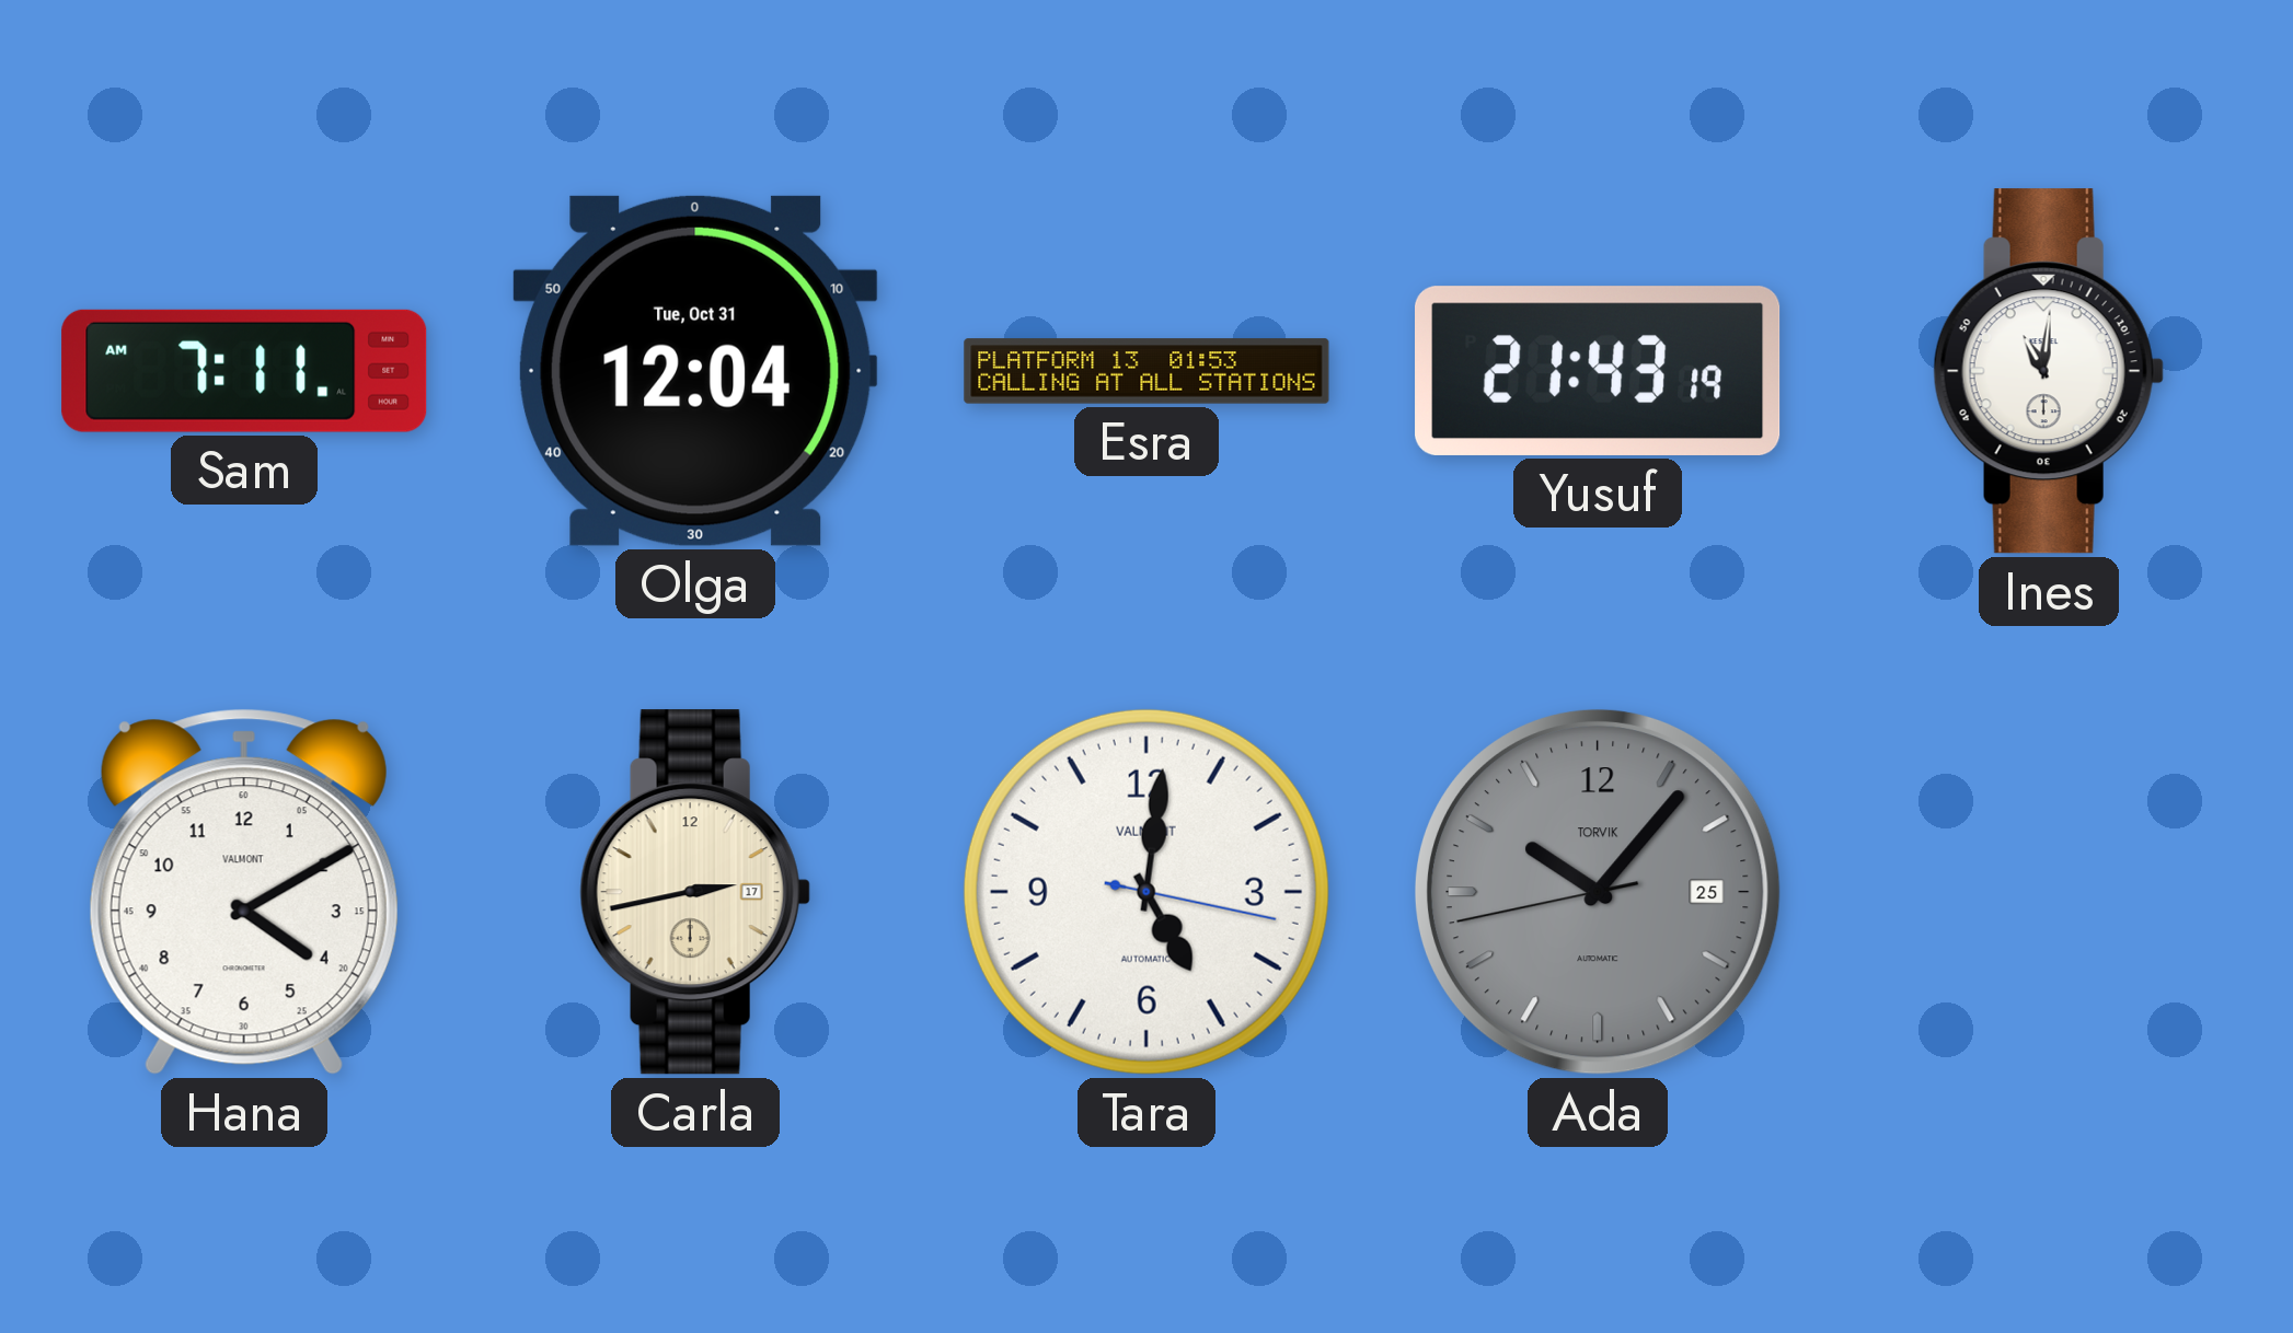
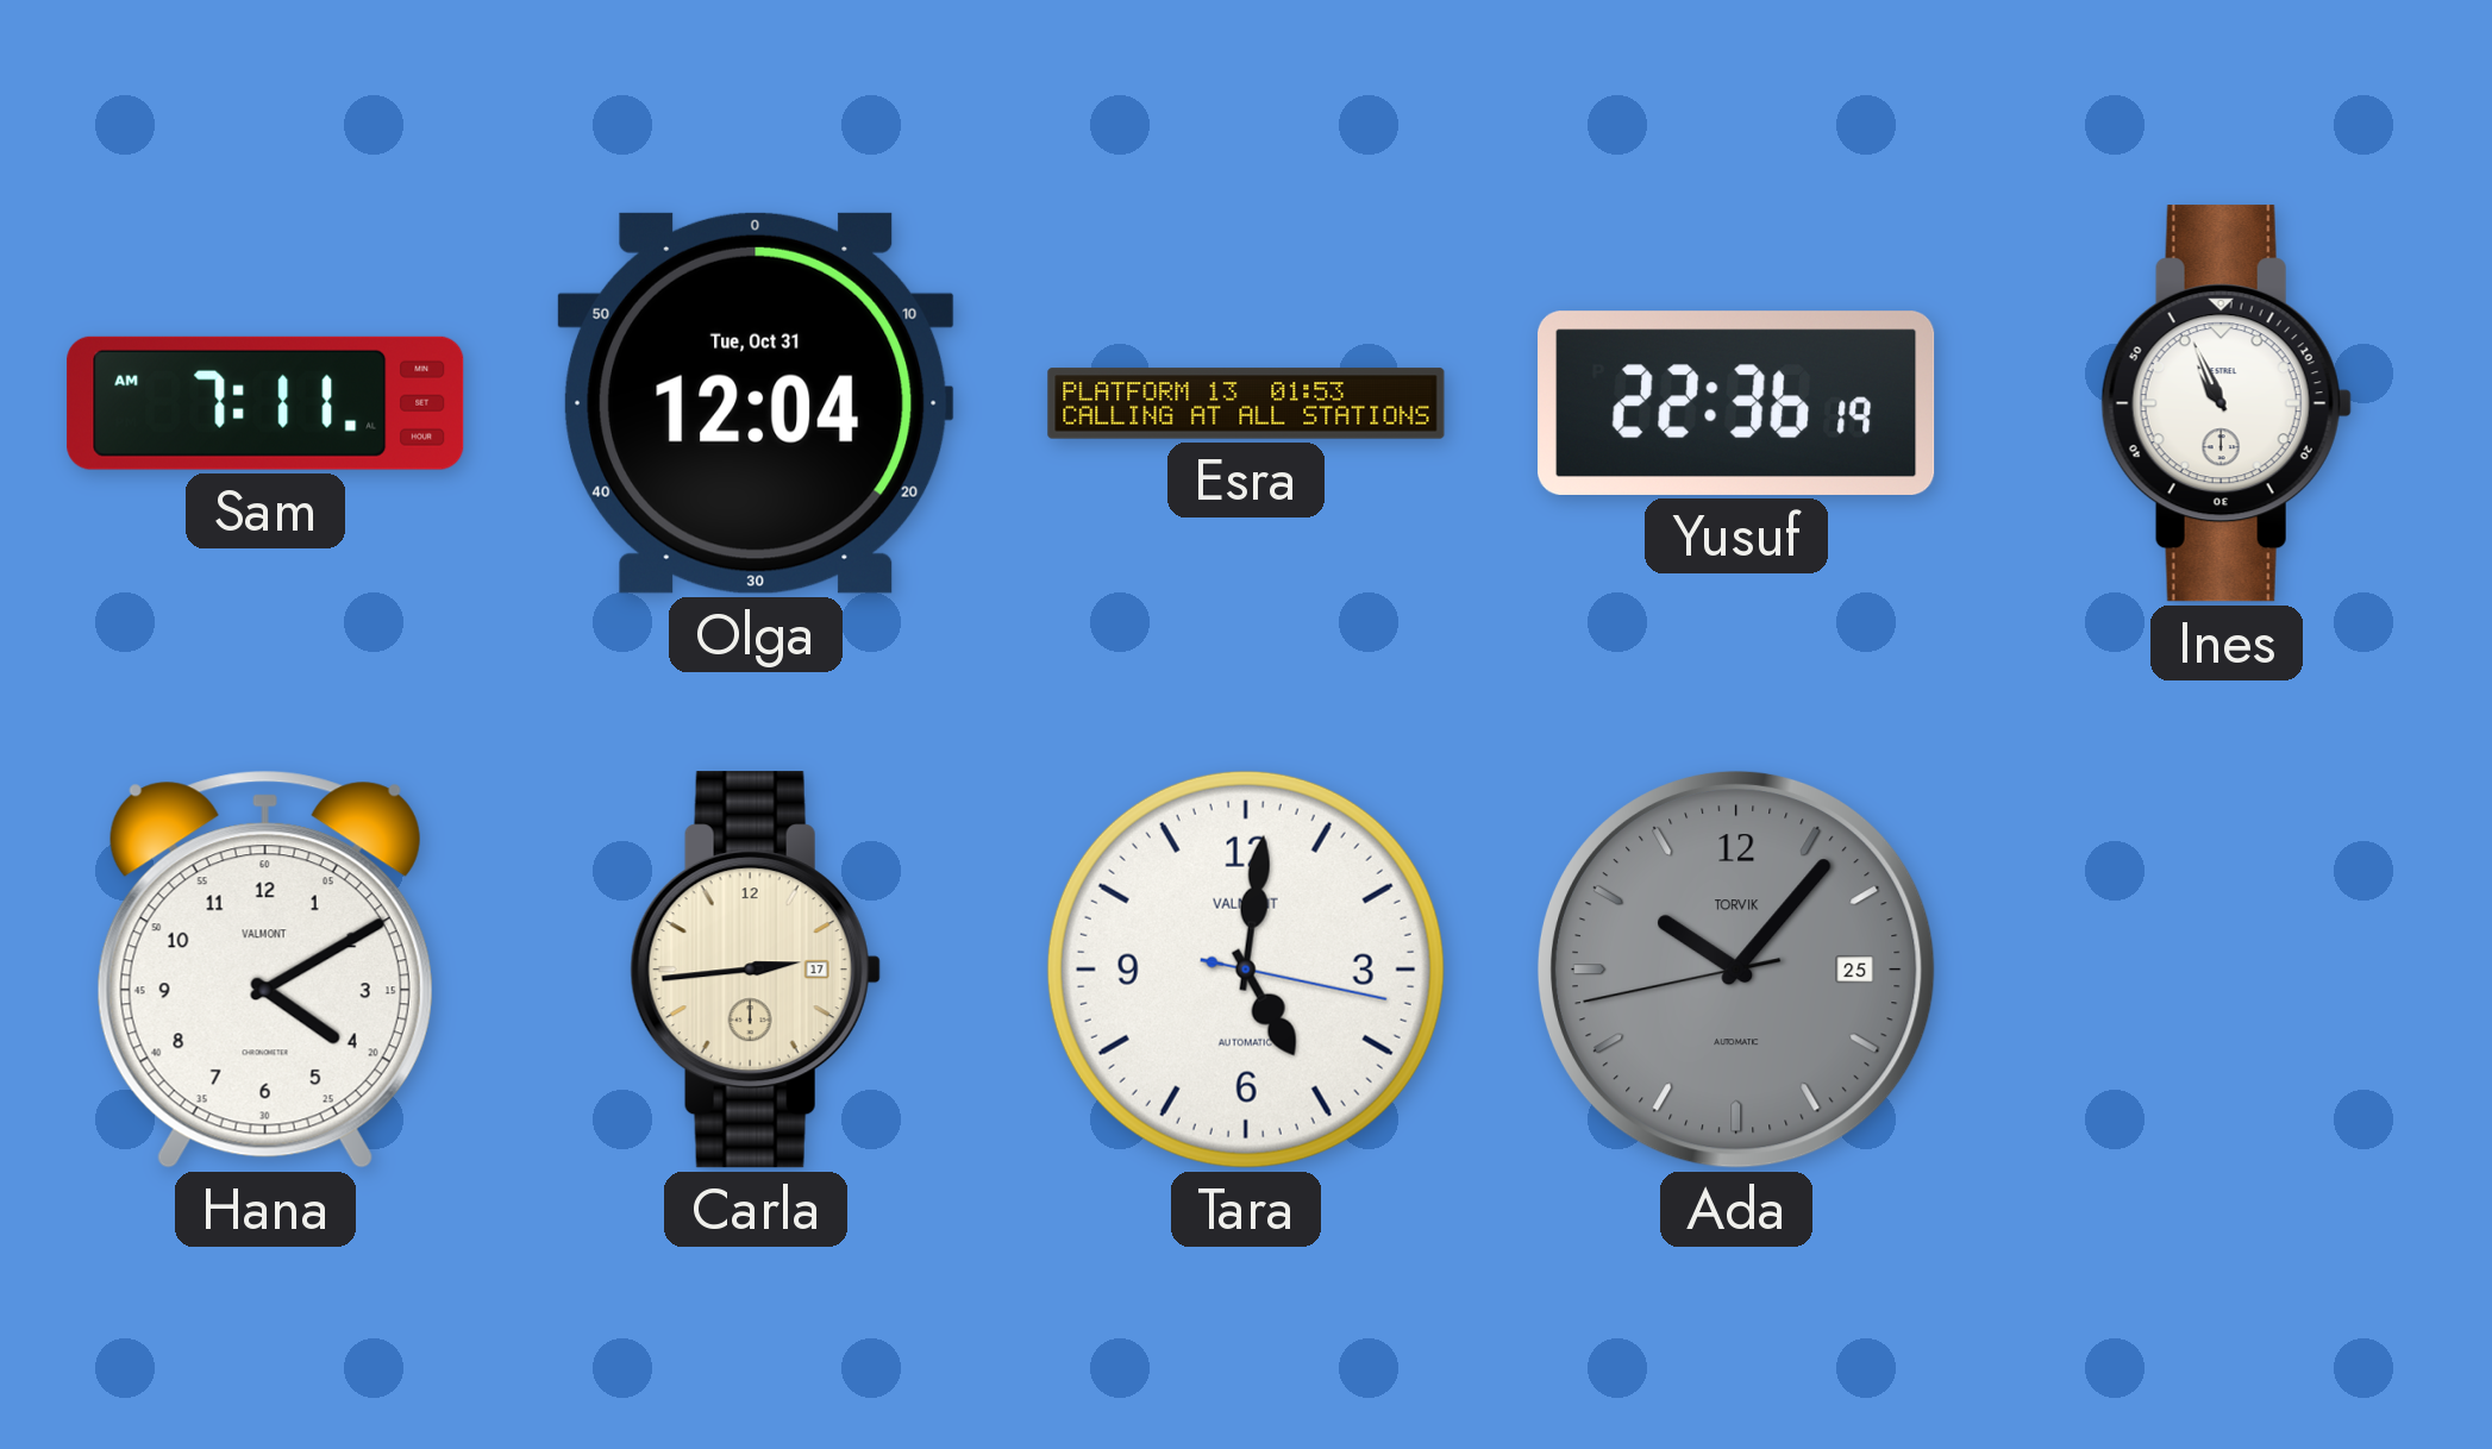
Yusuf: 21:43 -> 22:36
Ines: 11:01 -> 10:56
Carla: 2:43 -> 2:44
